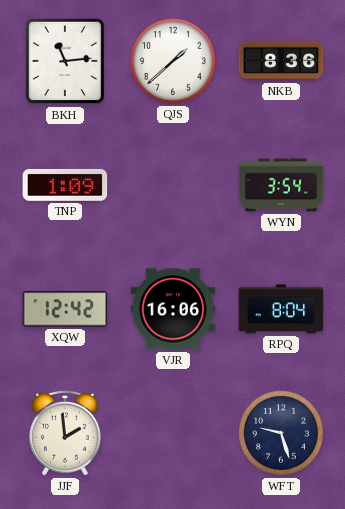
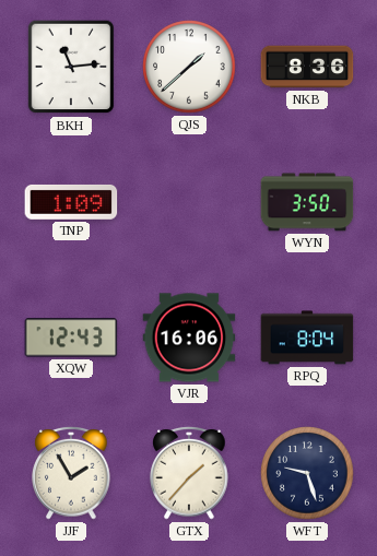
WYN: 3:54 -> 3:50
XQW: 12:42 -> 12:43
JJF: 1:59 -> 1:55
GTX: none -> 1:37
